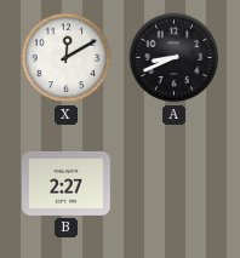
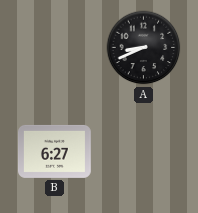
X: 12:10 -> none
B: 2:27 -> 6:27
